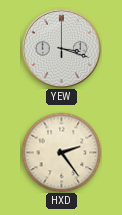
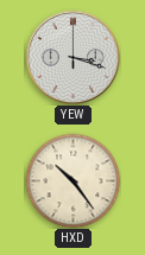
HXD: 2:24 -> 10:24
